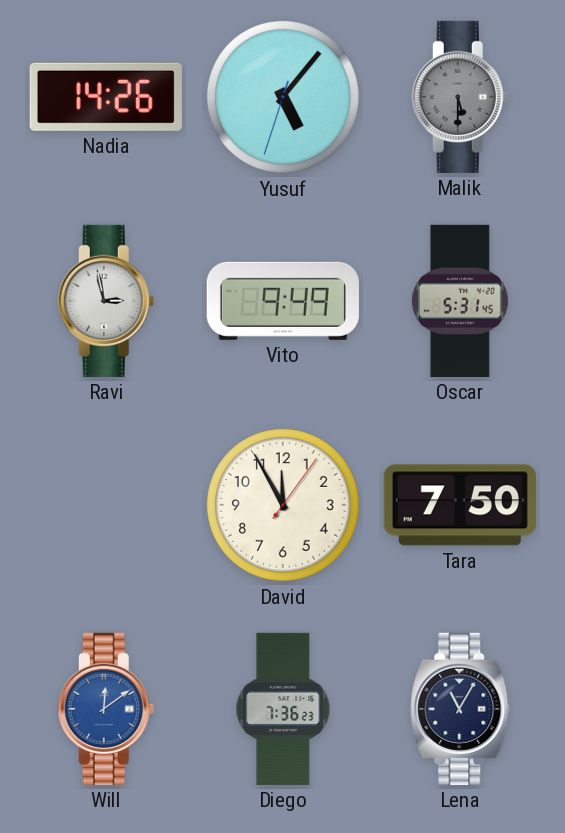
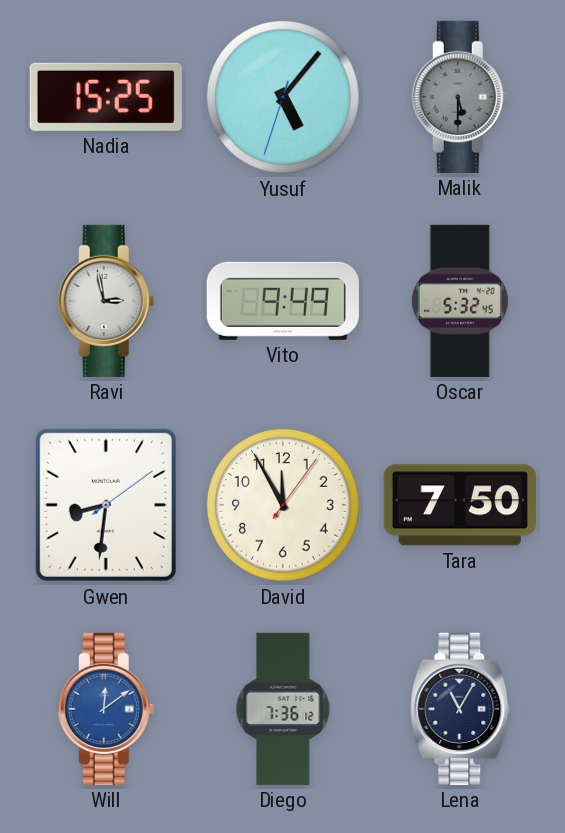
Nadia: 14:26 -> 15:25
Oscar: 5:31 -> 5:32
Gwen: none -> 8:31
Diego: 7:36:23 -> 7:36:12
